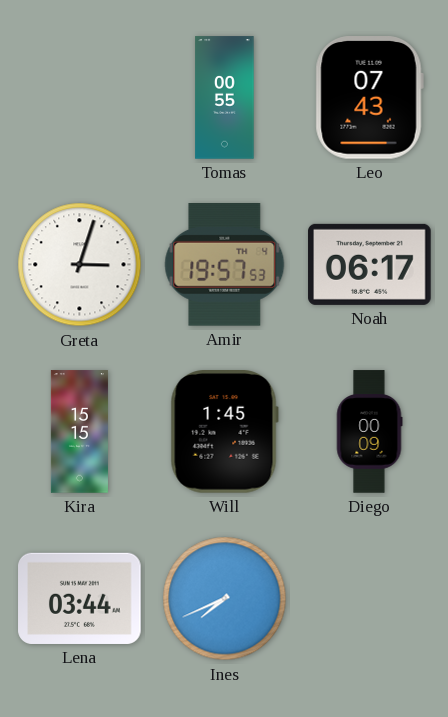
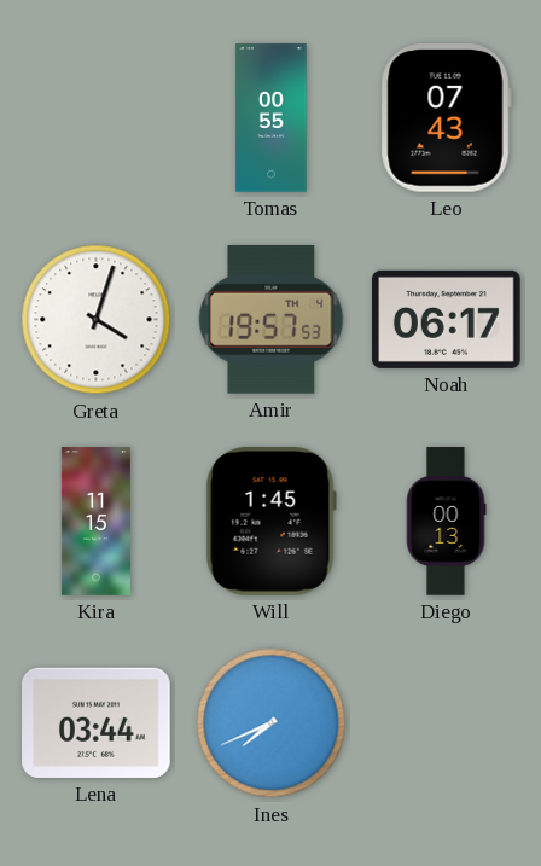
Greta: 3:03 -> 4:03
Kira: 15:15 -> 11:15
Diego: 00:09 -> 00:13
